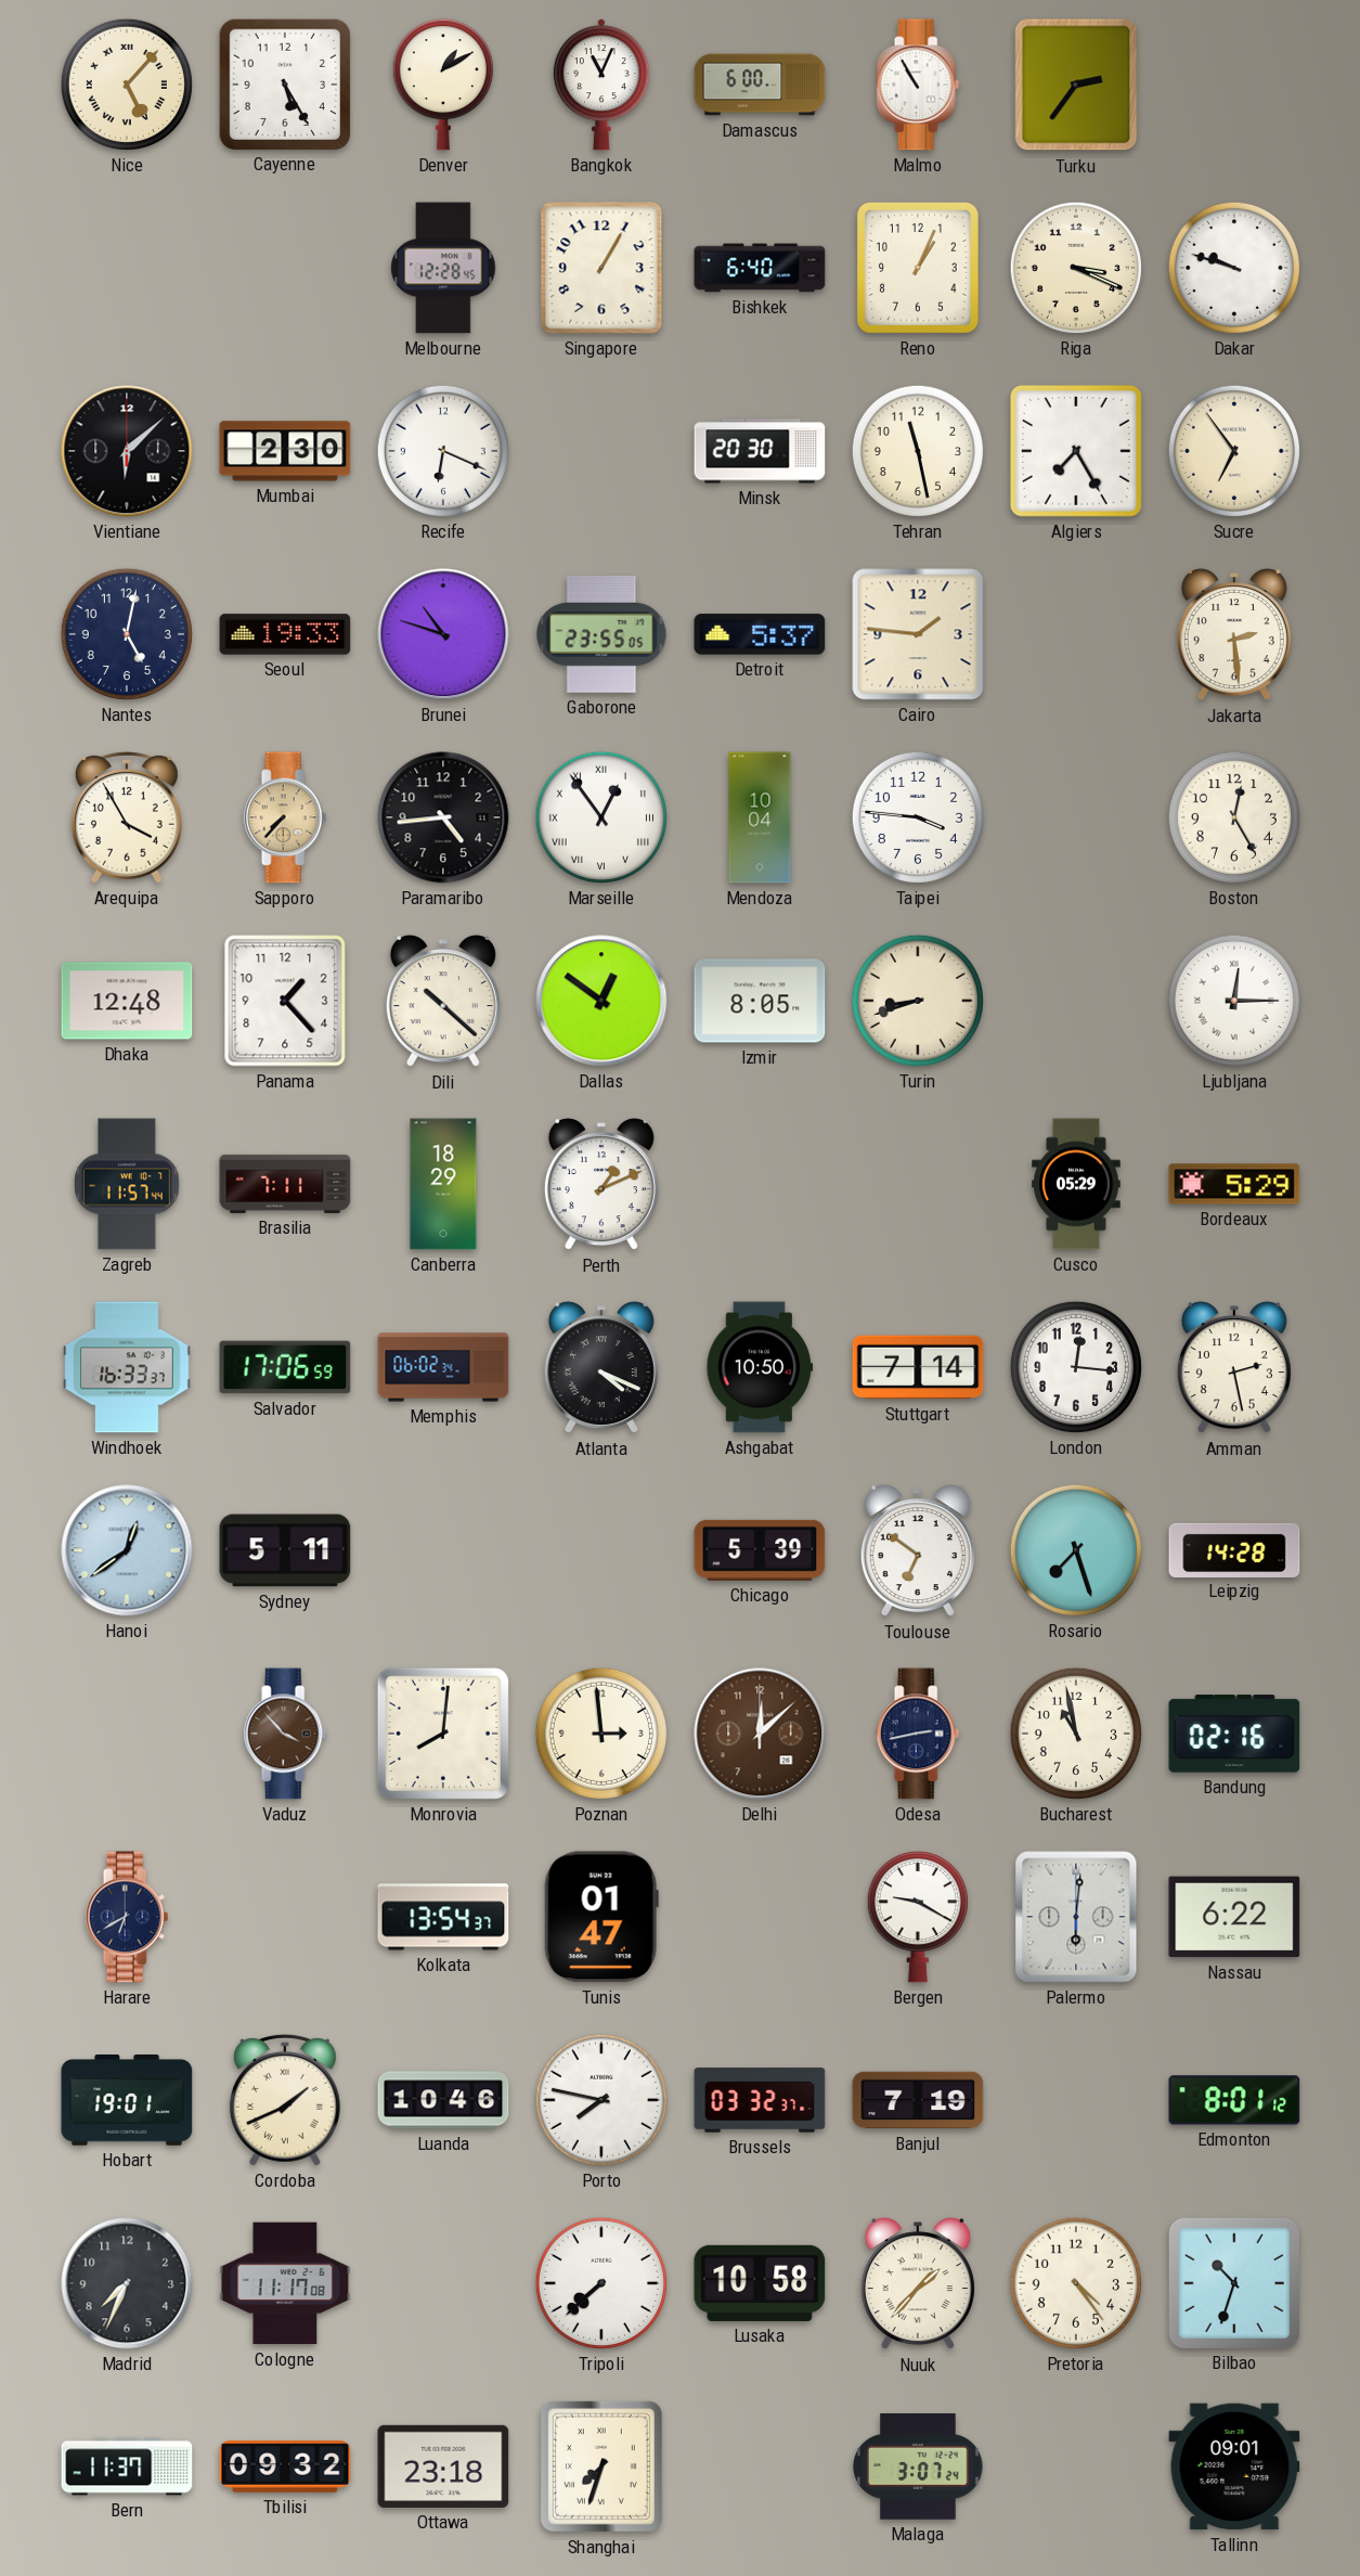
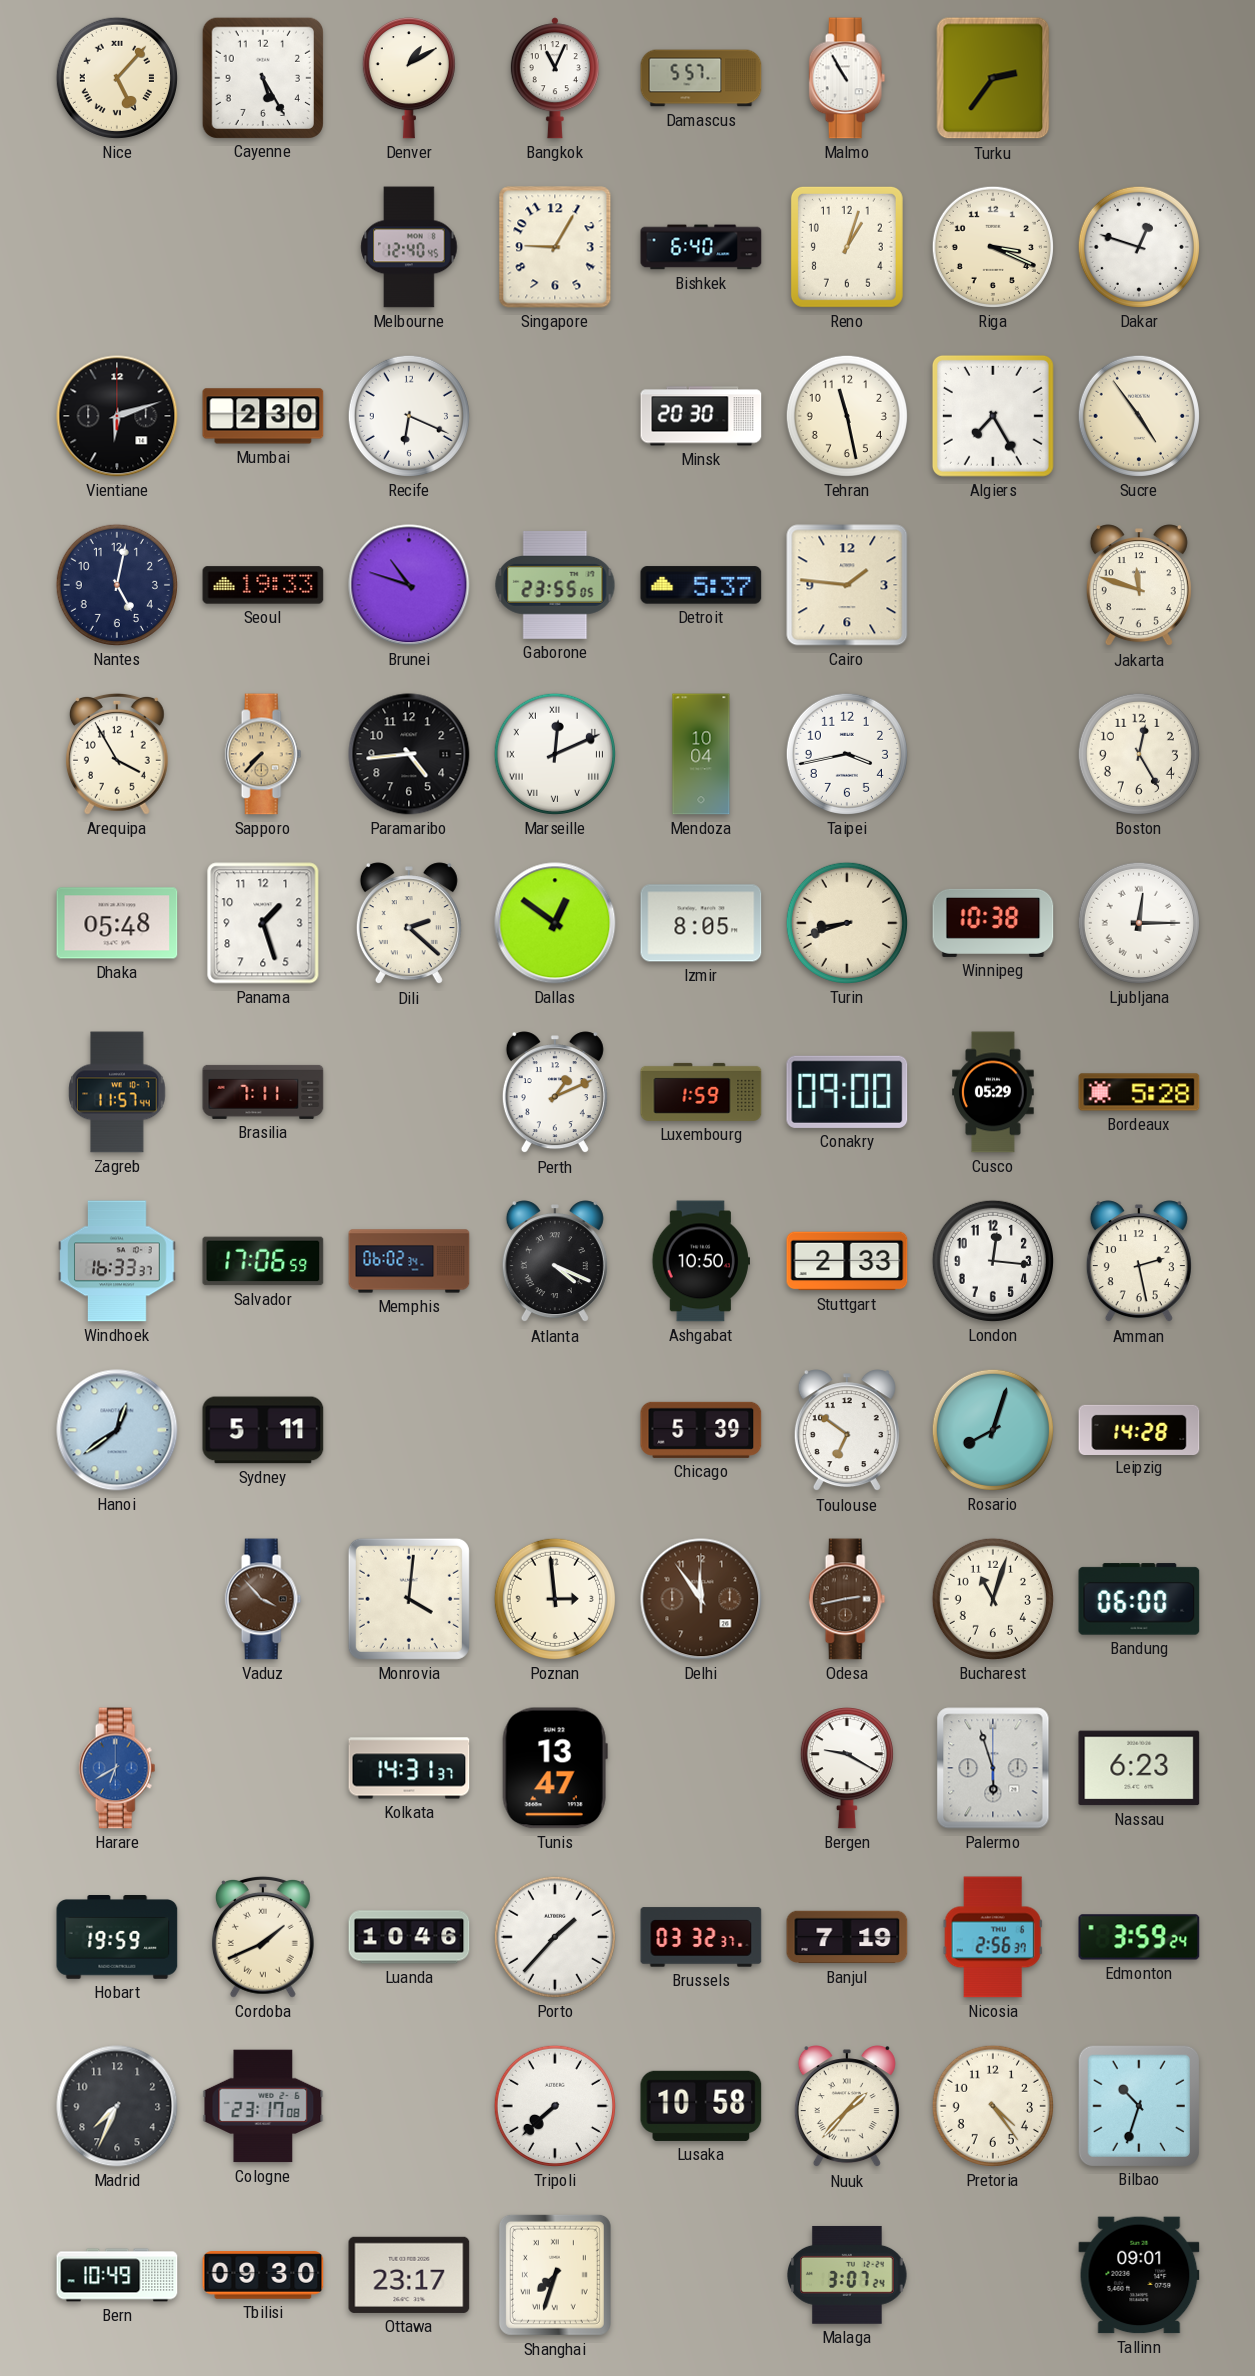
Damascus: 6:00 -> 5:57
Melbourne: 12:28 -> 12:40
Singapore: 1:05 -> 9:05
Reno: 1:04 -> 1:03
Dakar: 9:48 -> 12:48
Vientiane: 6:08 -> 6:12
Sucre: 6:54 -> 4:54
Jakarta: 2:29 -> 11:48
Marseille: 12:54 -> 12:11
Taipei: 3:46 -> 3:43
Dhaka: 12:48 -> 05:48
Panama: 1:23 -> 1:27
Dili: 10:22 -> 2:22
Winnipeg: none -> 10:38
Canberra: 18:29 -> none
Luxembourg: none -> 1:59
Conakry: none -> 09:00
Bordeaux: 5:29 -> 5:28
Stuttgart: 7:14 -> 2:33
Rosario: 7:27 -> 8:03
Monrovia: 8:01 -> 4:01
Delhi: 12:08 -> 11:54
Odesa dial: navy -> brown
Bucharest: 10:58 -> 11:03
Bandung: 02:16 -> 06:00
Harare dial: navy -> blue
Kolkata: 13:54 -> 14:31
Tunis: 01:47 -> 13:47
Palermo: 6:01 -> 5:57
Nassau: 6:22 -> 6:23
Hobart: 19:01 -> 19:59
Porto: 7:47 -> 1:37
Nicosia: none -> 2:56
Edmonton: 8:01 -> 3:59
Cologne: 11:17 -> 23:17
Bern: 11:37 -> 10:49
Tbilisi: 09:32 -> 09:30
Ottawa: 23:18 -> 23:17
